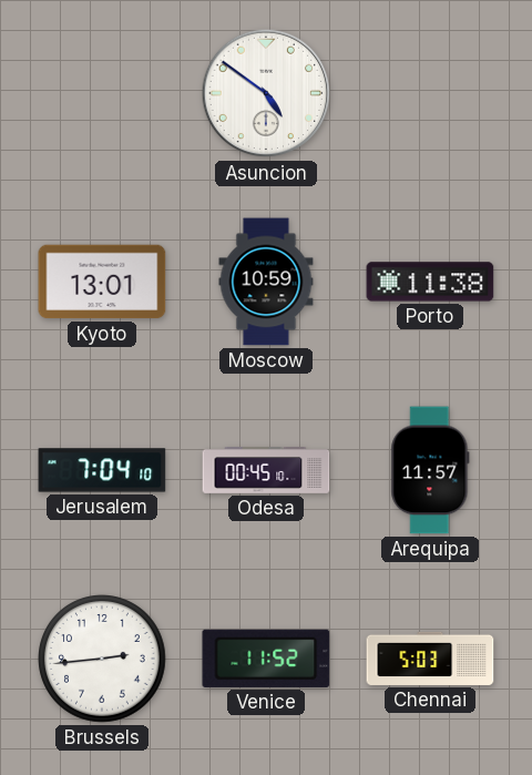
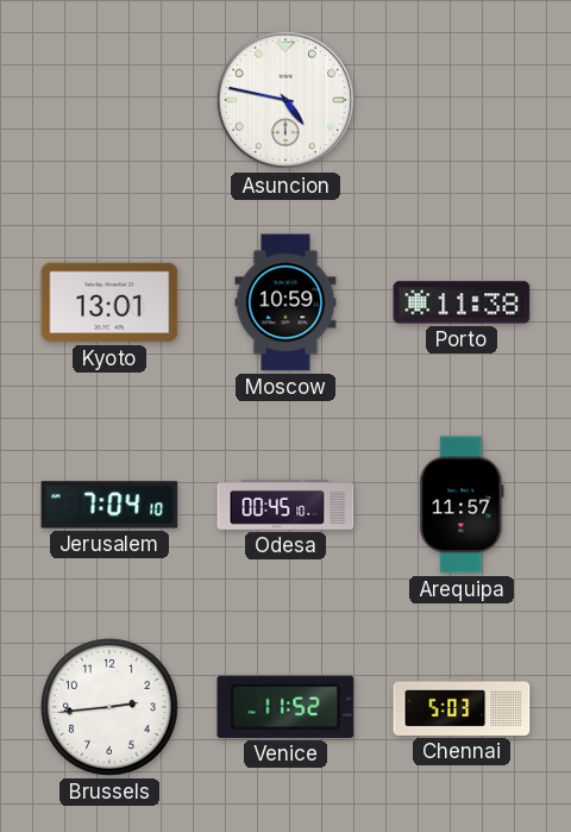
Asuncion: 4:51 -> 4:47
